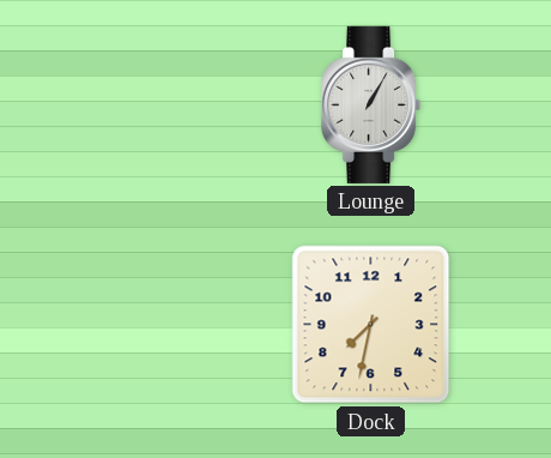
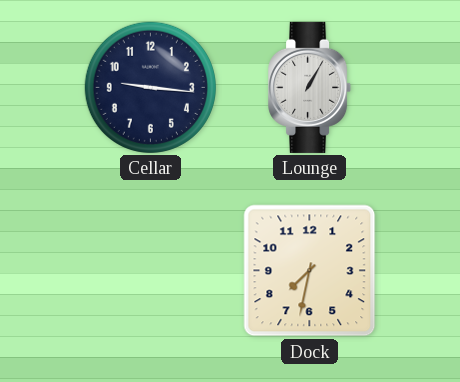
Cellar: none -> 9:16
